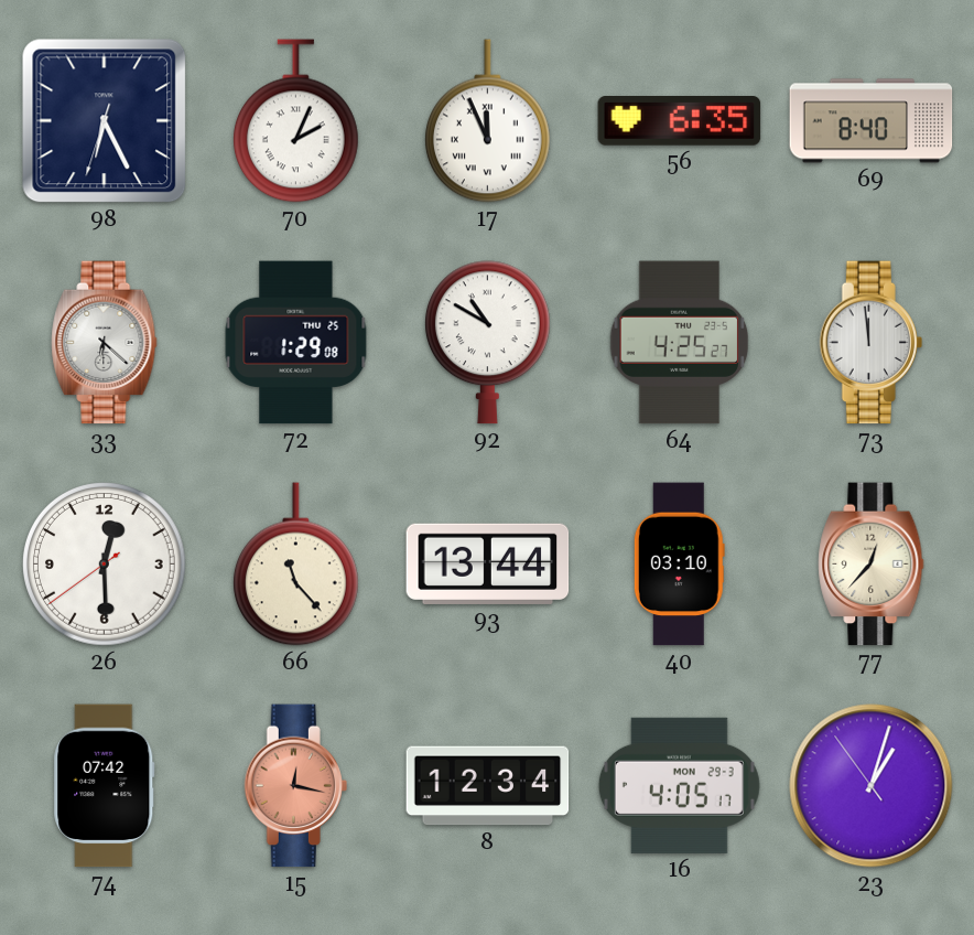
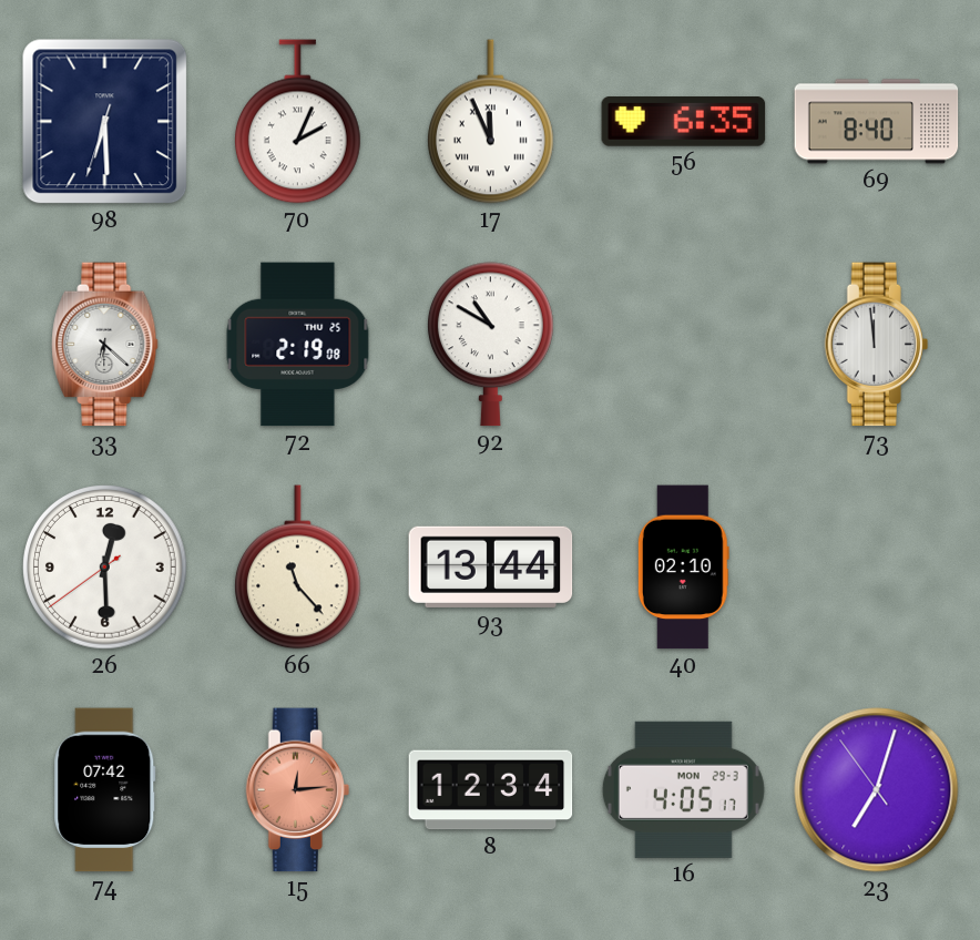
98: 6:25 -> 6:29
72: 1:29 -> 2:19
64: 4:25 -> none
40: 03:10 -> 02:10
77: 12:37 -> none
15: 12:17 -> 12:14
23: 1:02 -> 7:02
